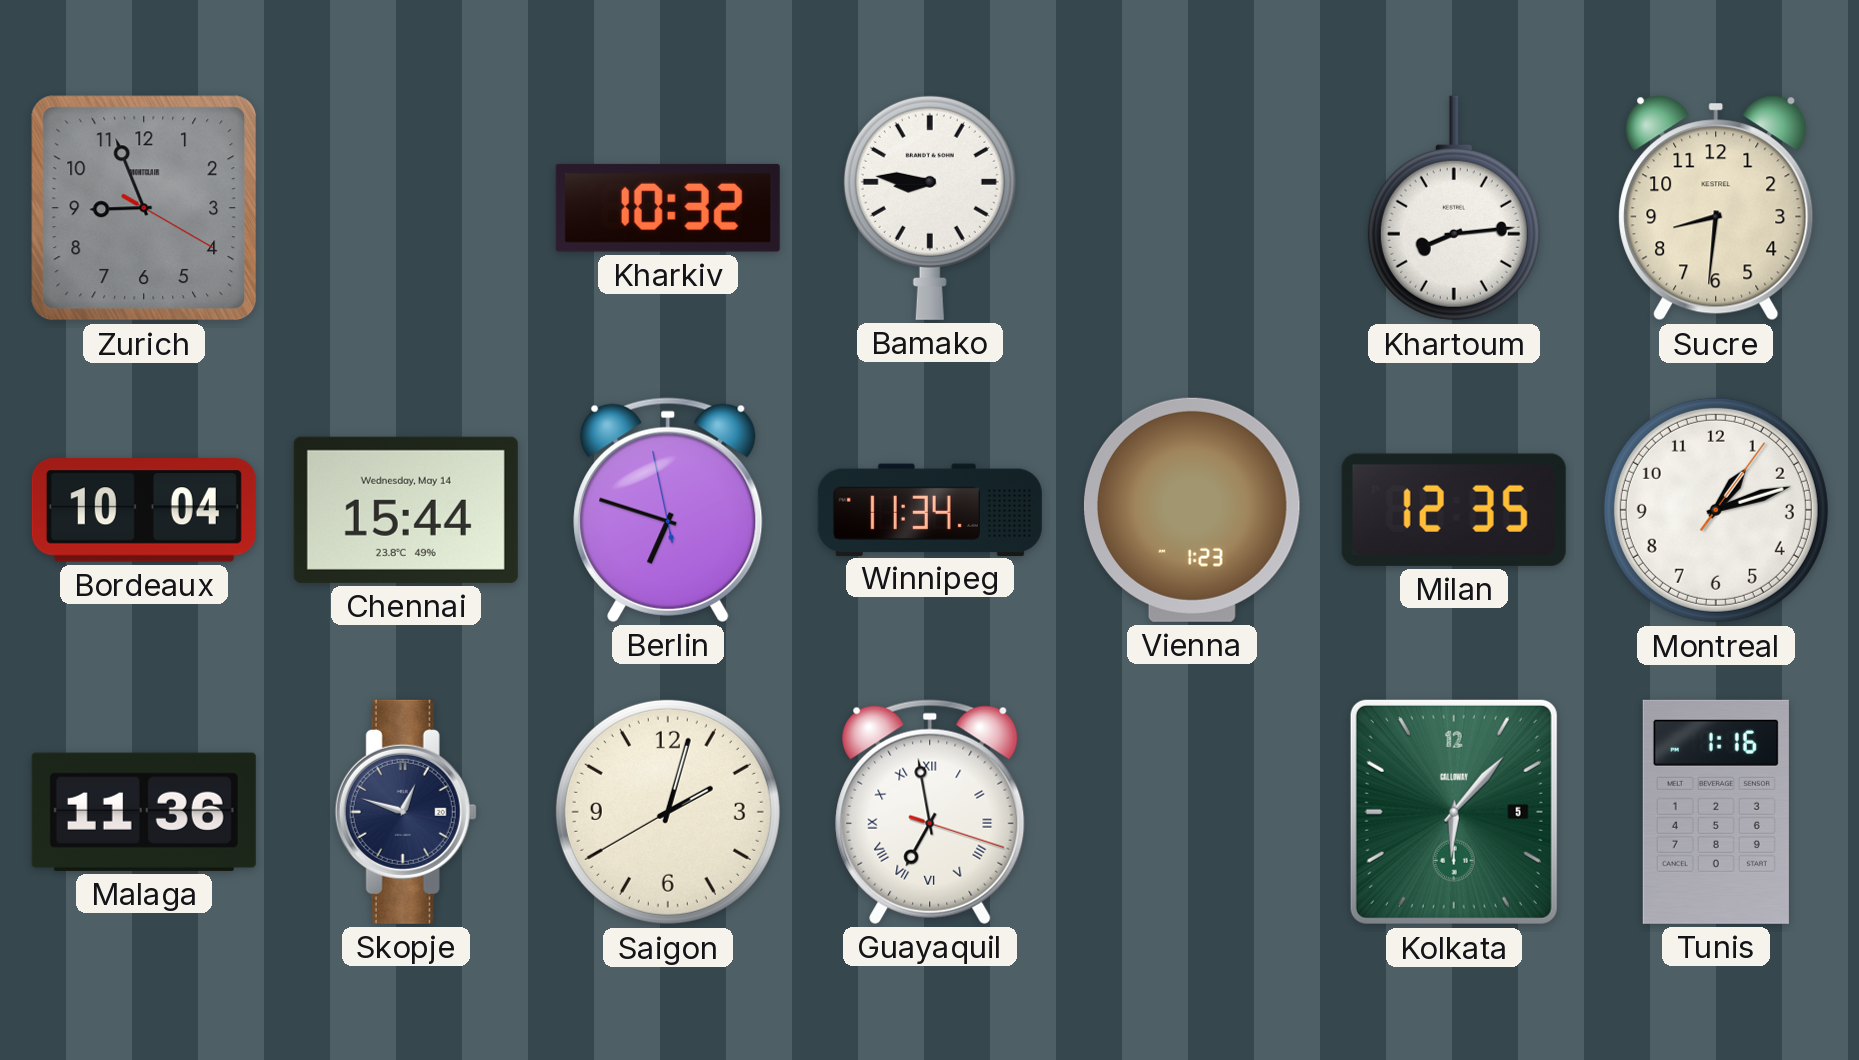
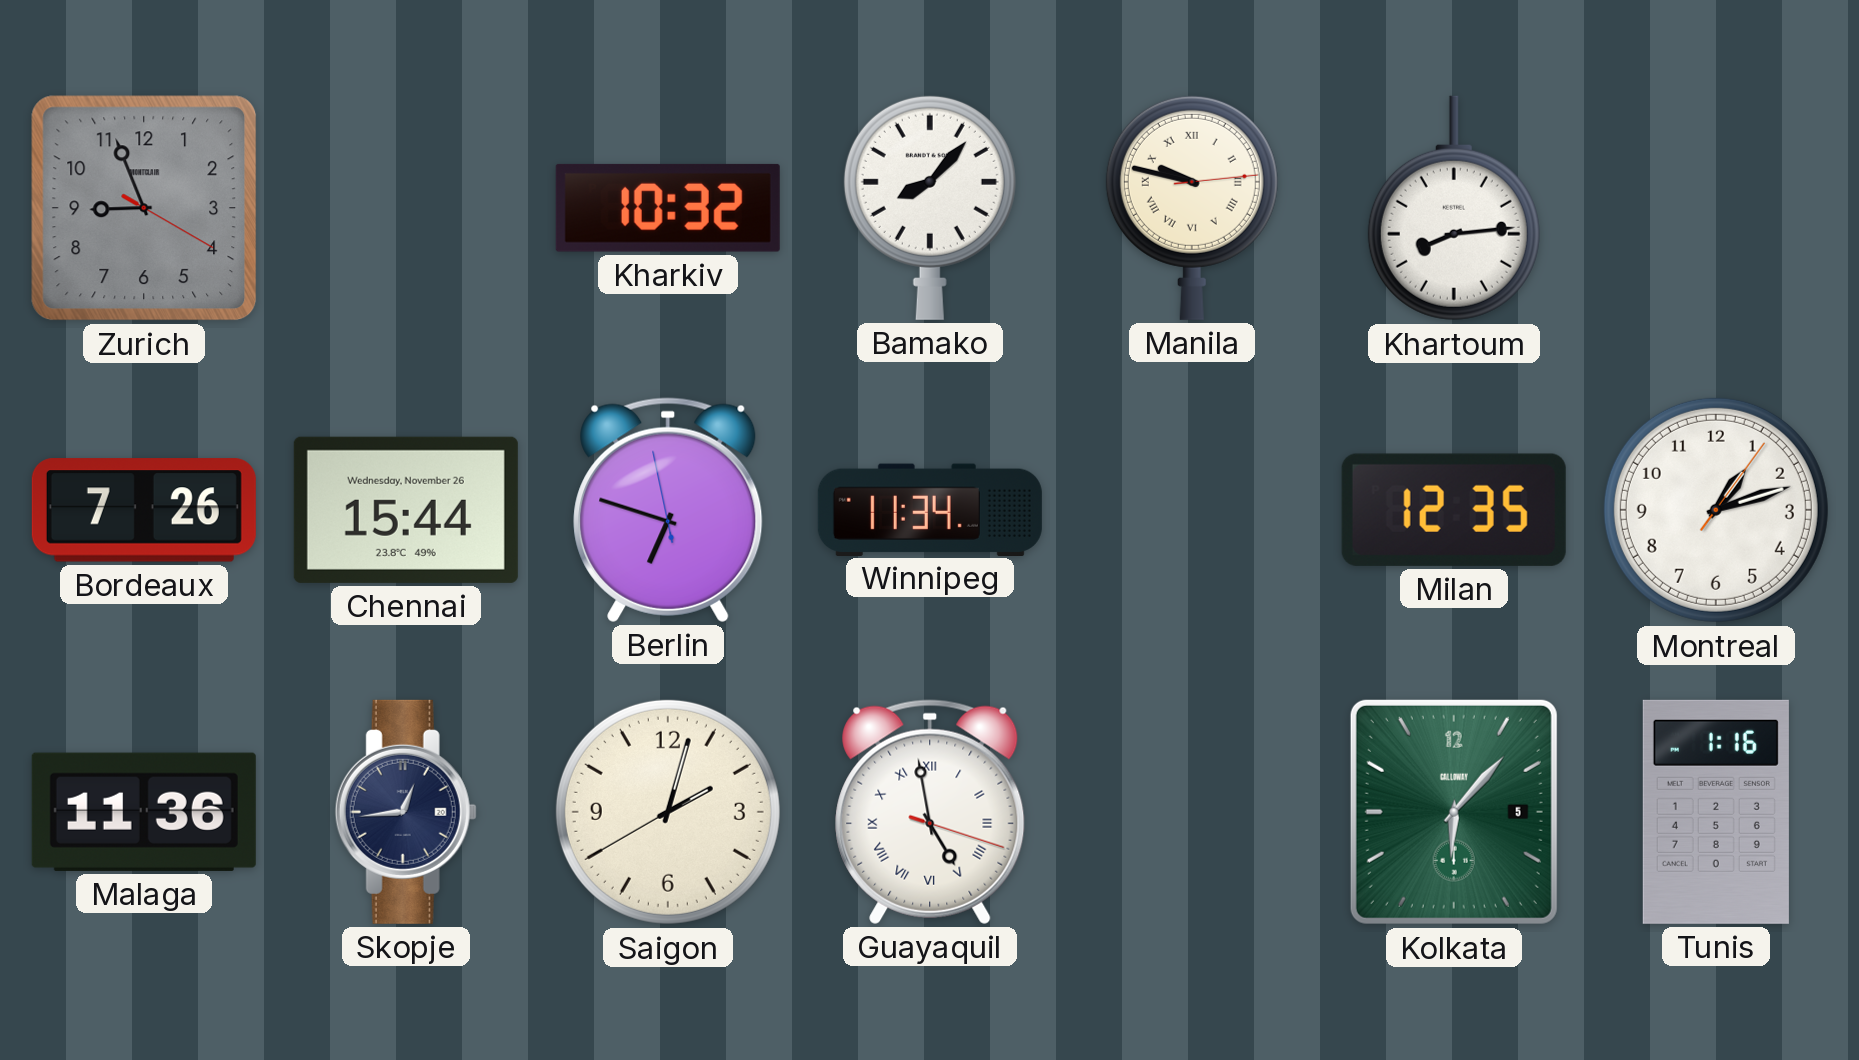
Bamako: 8:46 -> 8:07
Manila: none -> 9:47
Sucre: 8:31 -> none
Bordeaux: 10:04 -> 7:26
Chennai date: Wednesday, May 14 -> Wednesday, November 26
Vienna: 1:23 -> none
Skopje: 12:48 -> 12:44
Guayaquil: 6:58 -> 4:58
